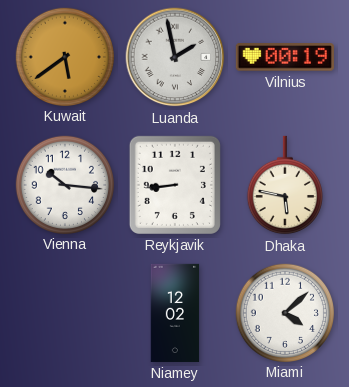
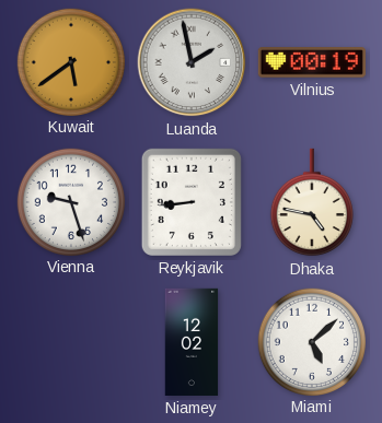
Vienna: 10:16 -> 9:27
Dhaka: 5:47 -> 4:47
Miami: 4:08 -> 5:08
